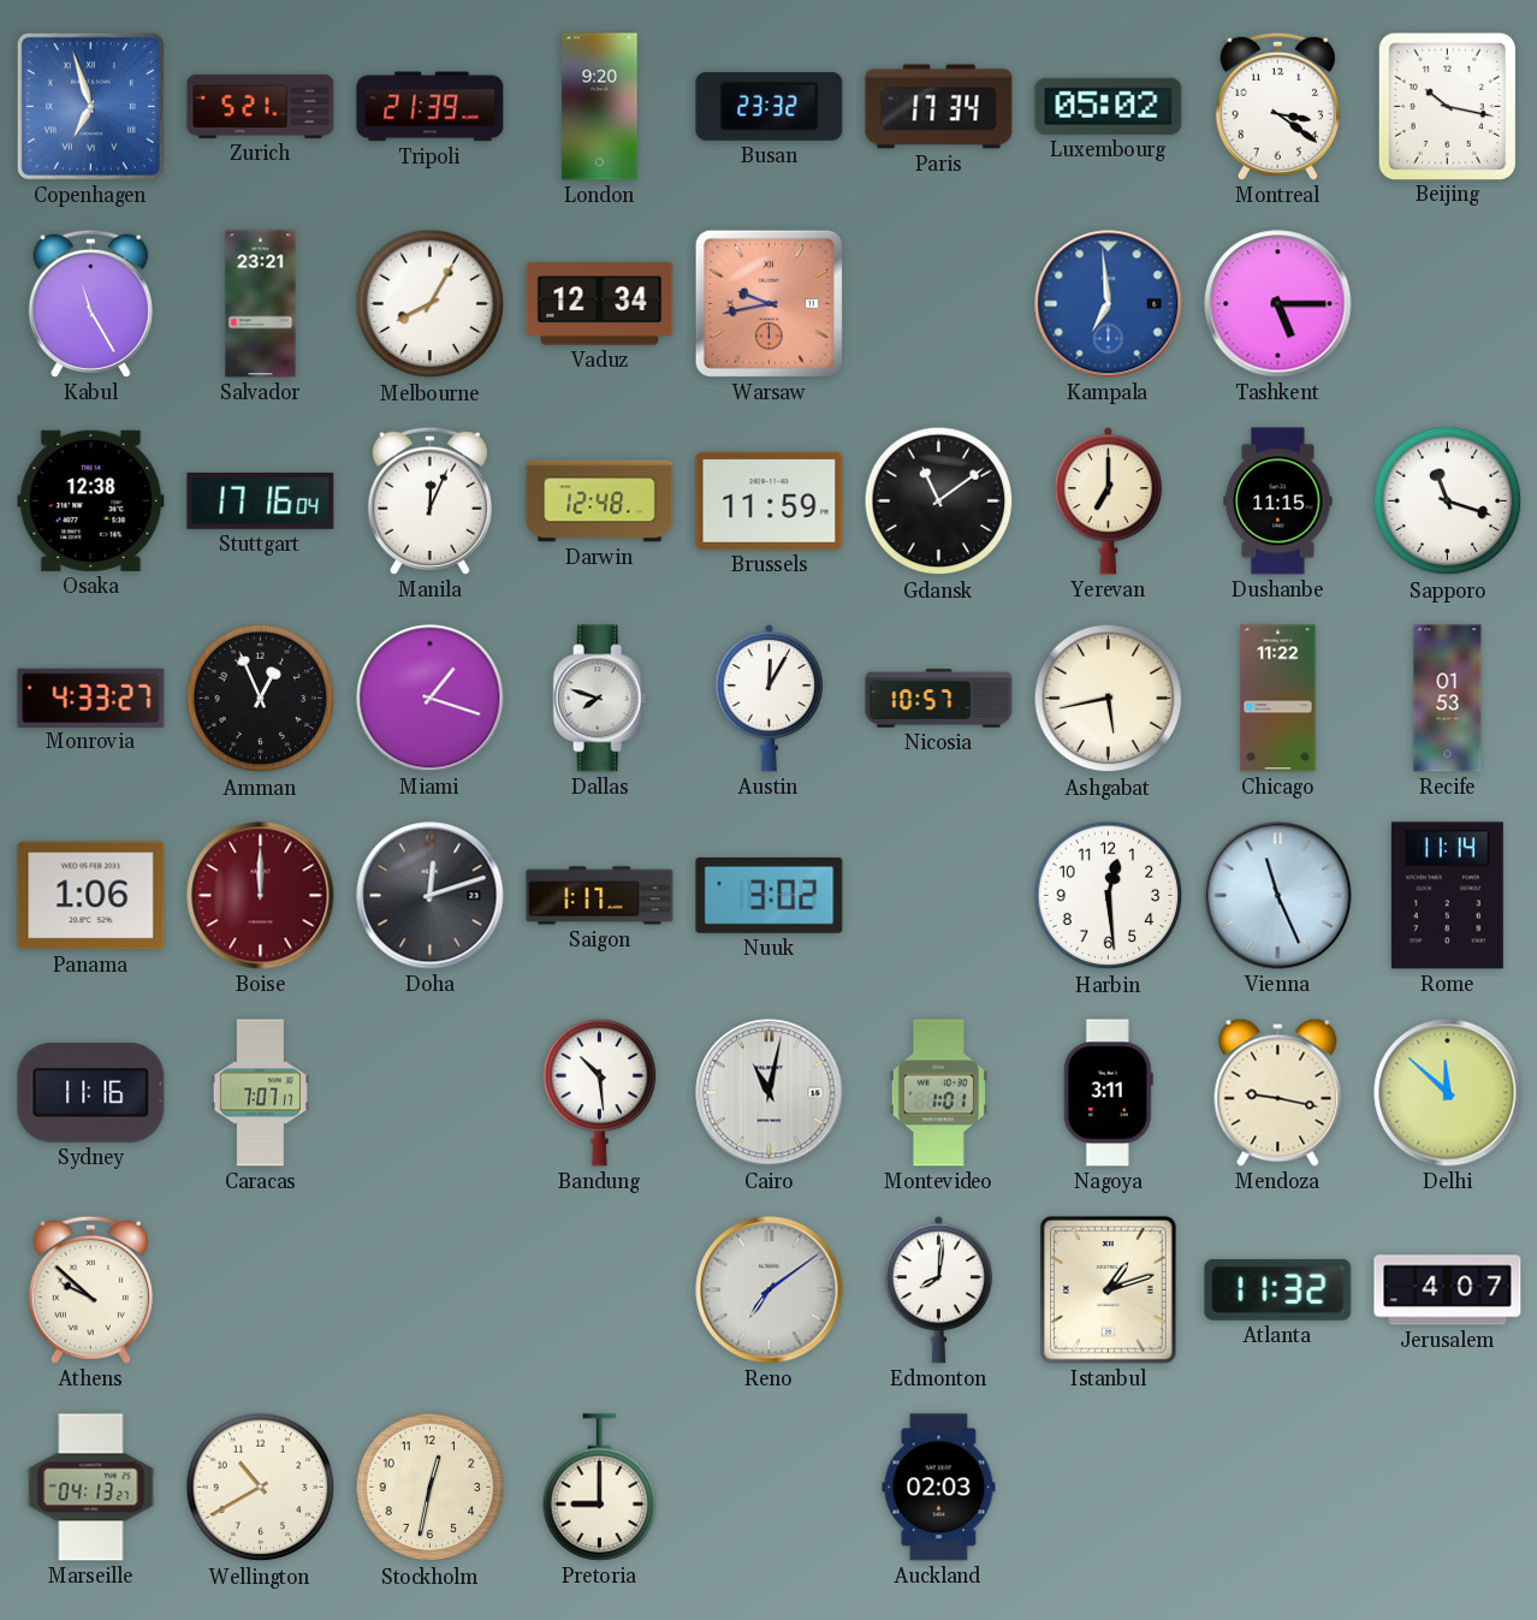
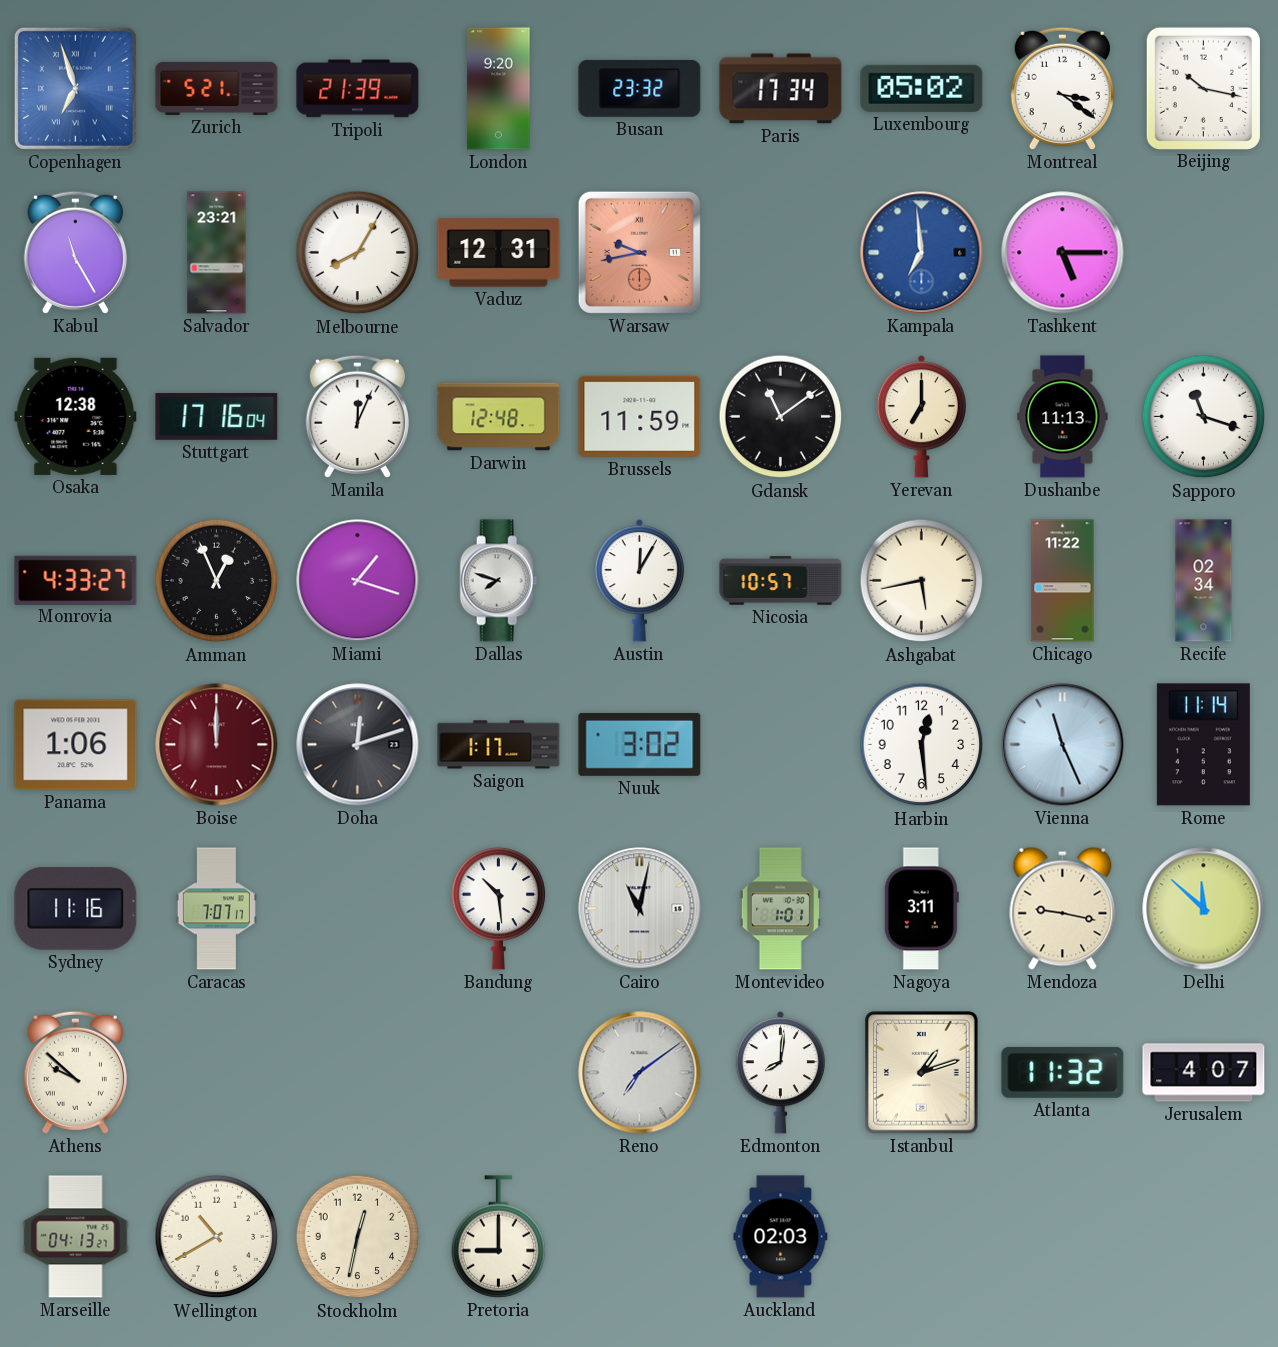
Vaduz: 12:34 -> 12:31
Dushanbe: 11:15 -> 11:13
Recife: 01:53 -> 02:34
